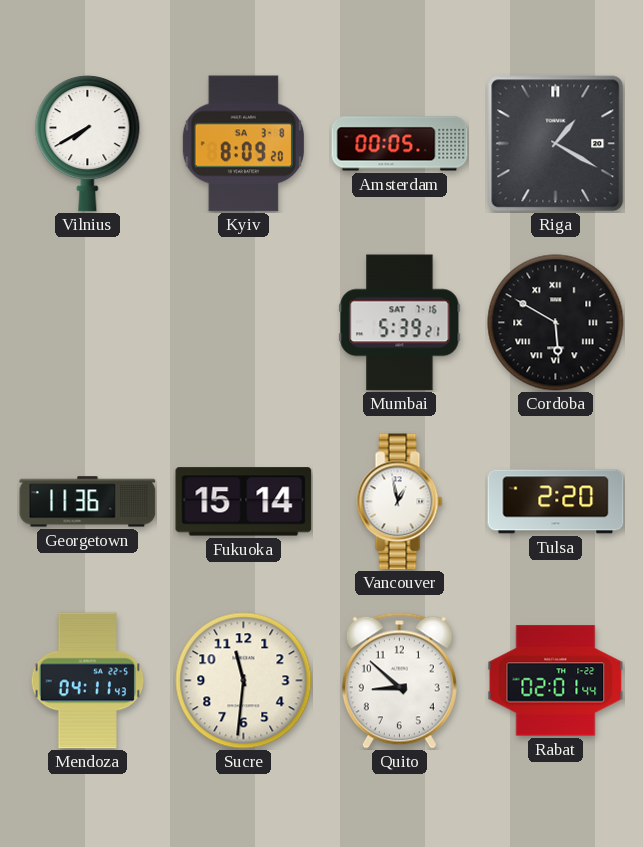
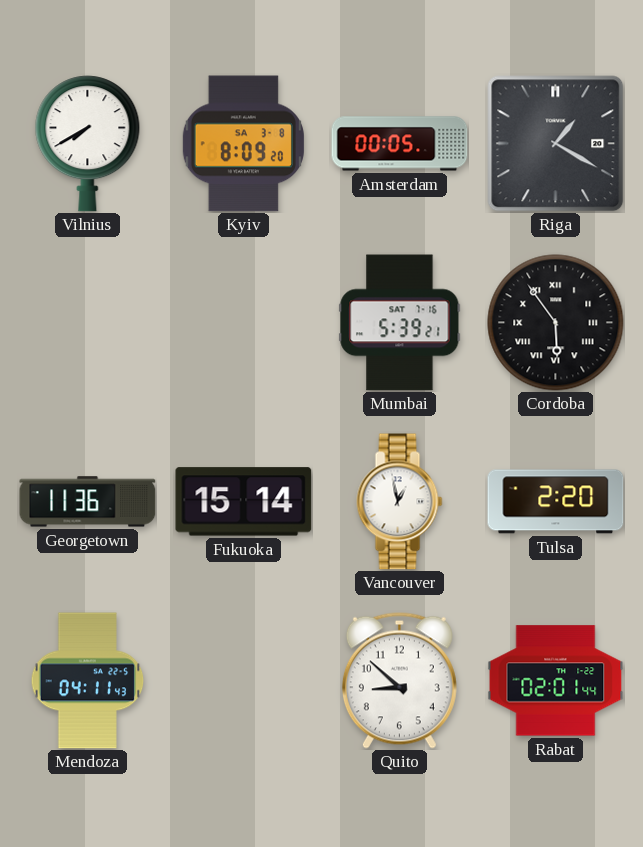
Cordoba: 5:50 -> 5:54
Sucre: 11:31 -> none
